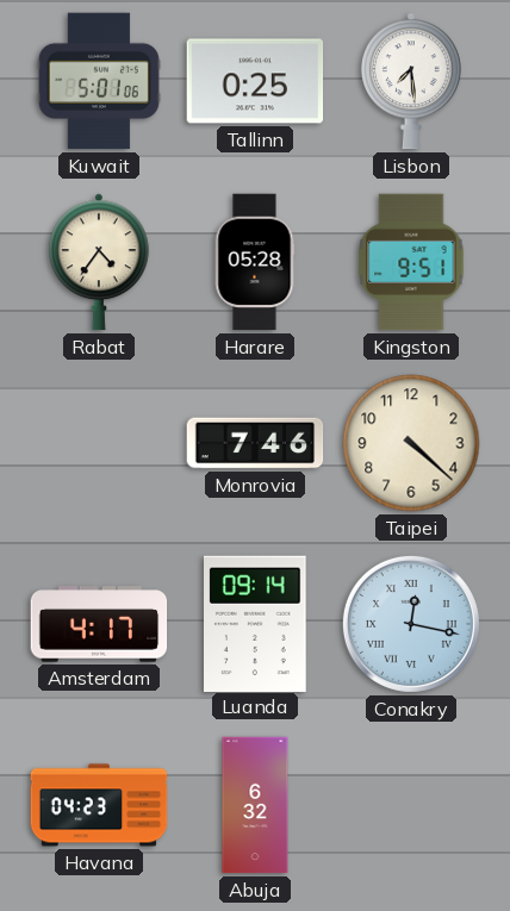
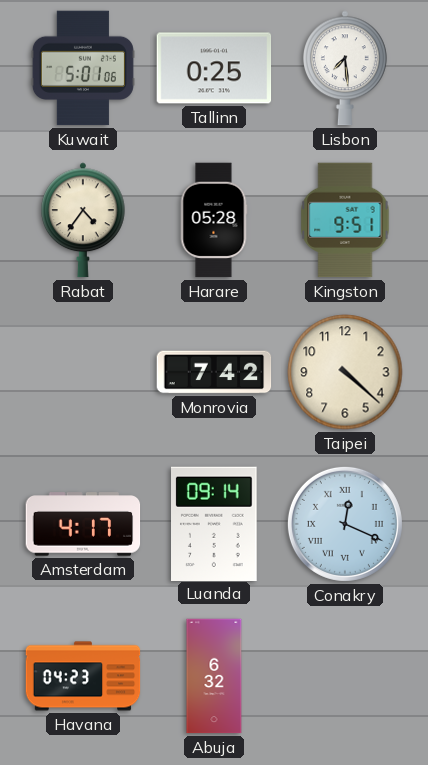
Monrovia: 7:46 -> 7:42
Conakry: 12:17 -> 12:19
